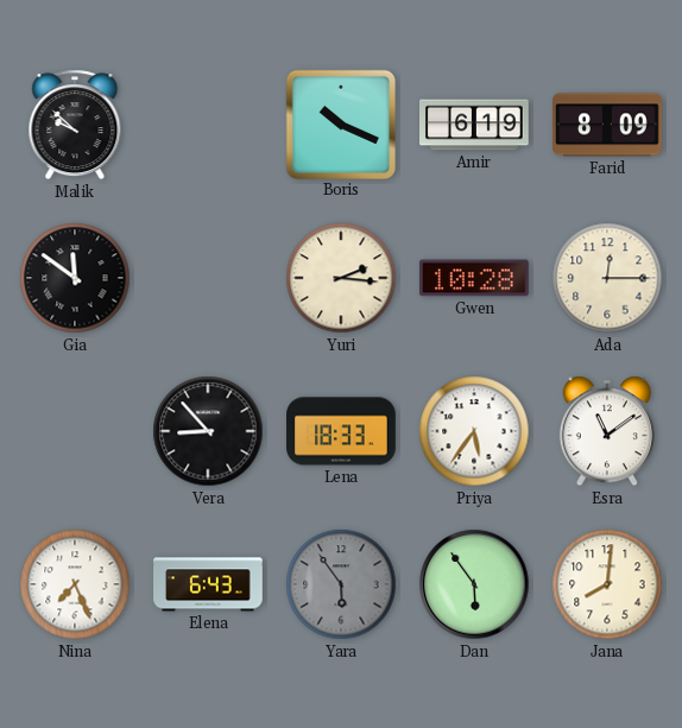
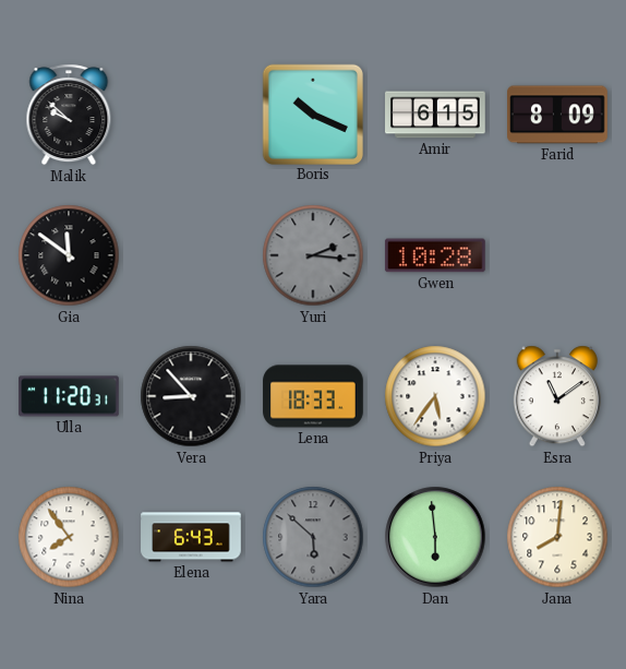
Amir: 6:19 -> 6:15
Yuri dial: cream -> grey
Ada: 12:15 -> none
Ulla: none -> 11:20
Nina: 7:26 -> 7:54
Yara: 5:54 -> 5:52
Dan: 5:54 -> 5:59
